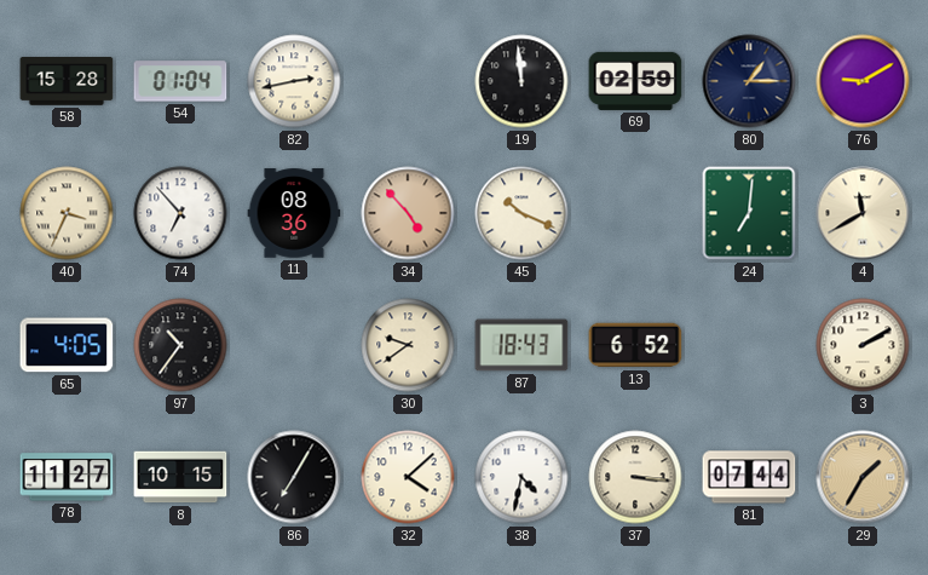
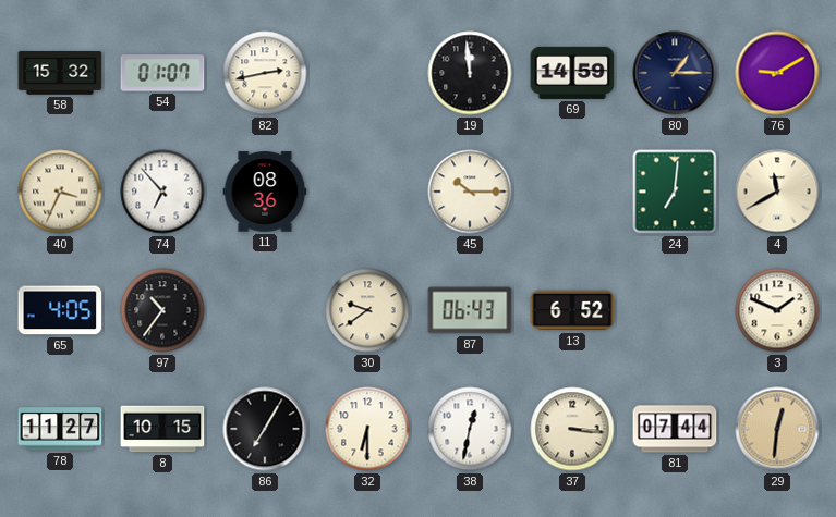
58: 15:28 -> 15:32
54: 01:04 -> 01:07
69: 02:59 -> 14:59
34: 4:53 -> none
45: 10:19 -> 10:15
87: 18:43 -> 06:43
3: 2:10 -> 1:49
32: 4:08 -> 6:30
38: 4:32 -> 12:32
29: 1:35 -> 12:31
